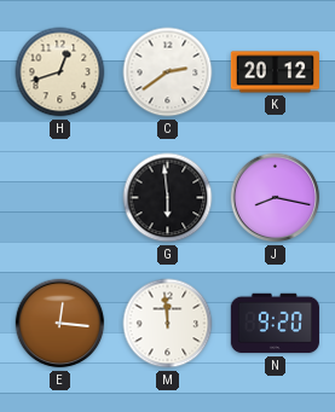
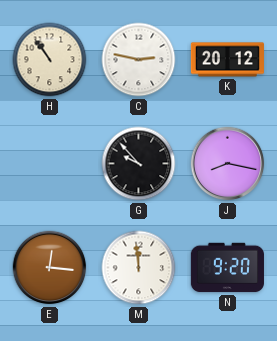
H: 12:42 -> 10:54
C: 2:39 -> 2:47
G: 5:59 -> 9:53
